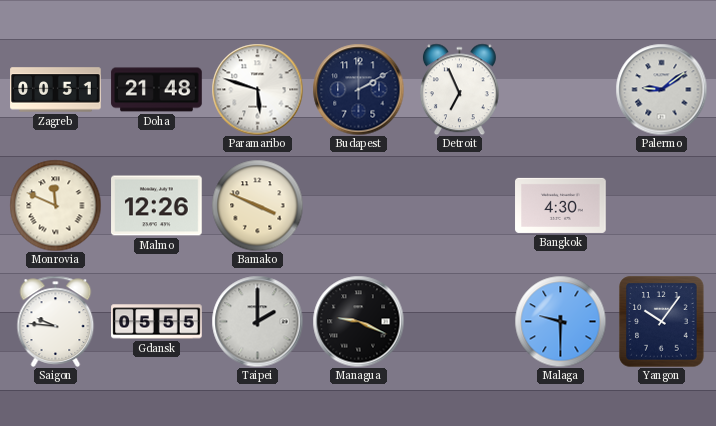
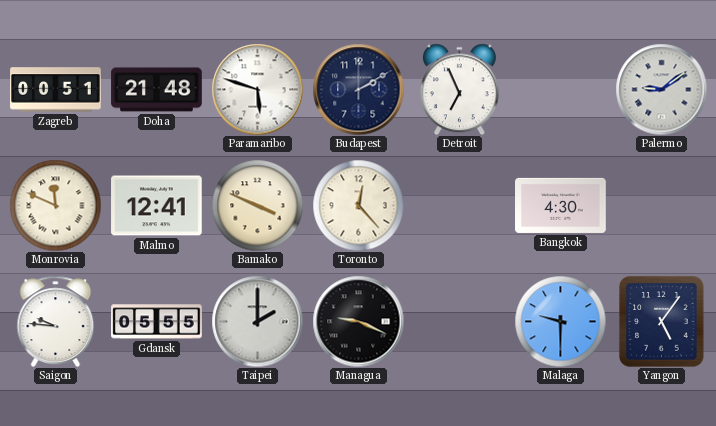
Malmo: 12:26 -> 12:41
Toronto: none -> 12:23
Yangon: 10:06 -> 5:06
